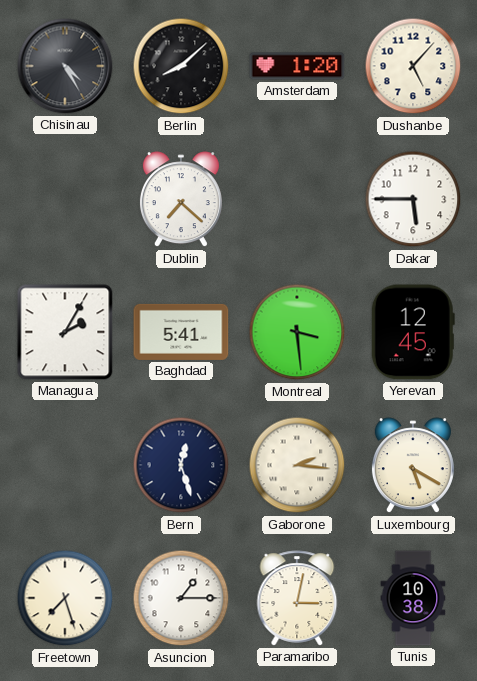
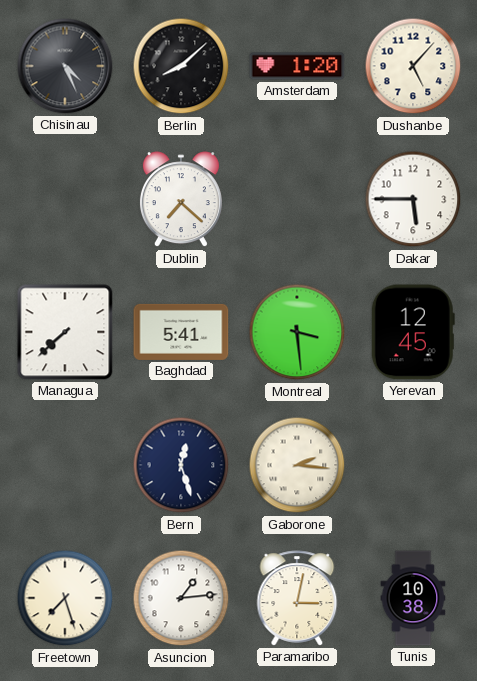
Chisinau: 4:25 -> 4:26
Managua: 2:05 -> 7:38
Luxembourg: 5:20 -> none
Asuncion: 1:15 -> 1:14
